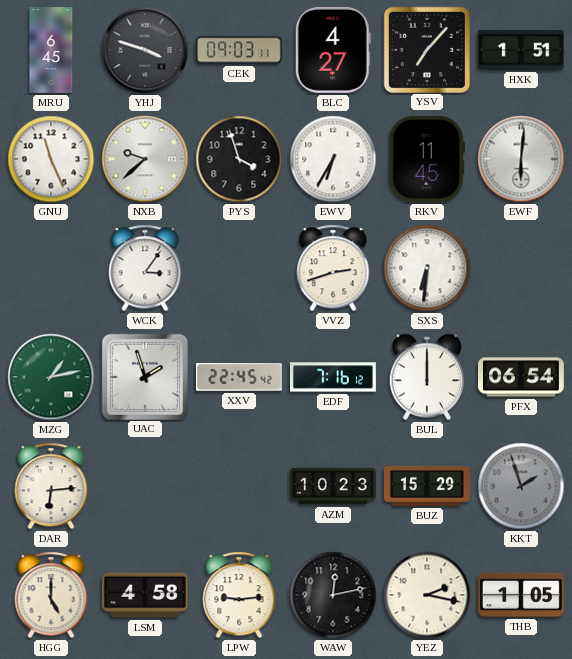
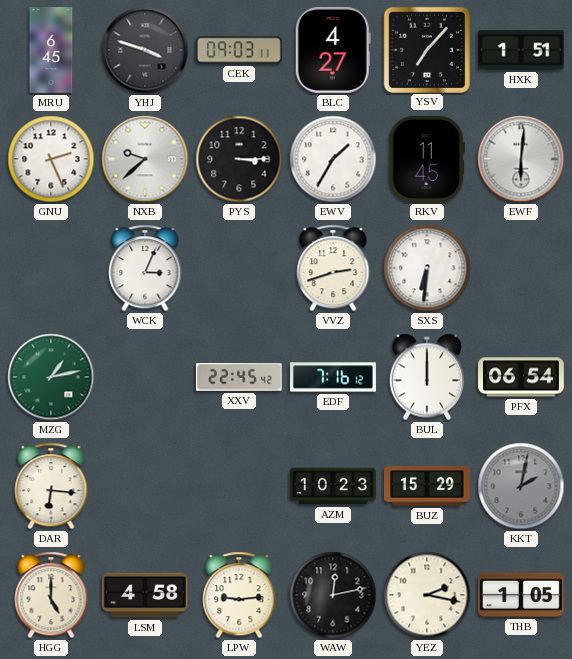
GNU: 11:26 -> 2:26
PYS: 3:57 -> 3:15
EWV: 6:35 -> 1:35
WCK: 3:06 -> 3:04
UAC: 1:57 -> none
DAR: 6:14 -> 6:16
KKT: 1:57 -> 2:02
